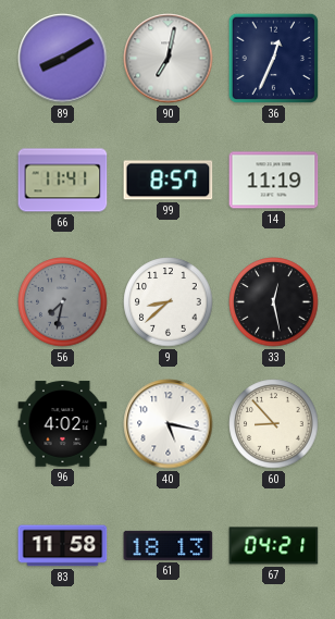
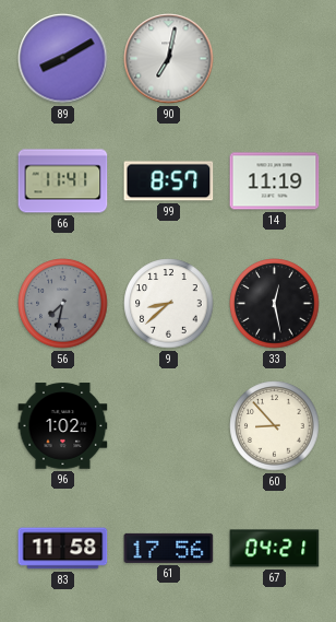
36: 12:34 -> none
96: 4:02 -> 1:02
40: 5:17 -> none
61: 18:13 -> 17:56
